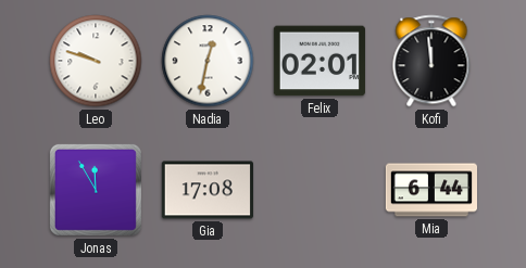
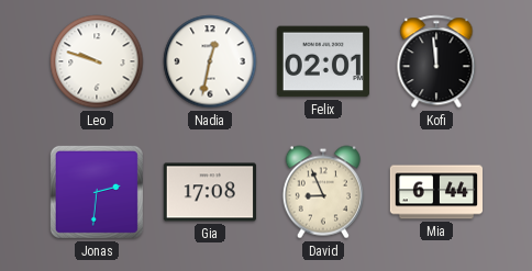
Jonas: 11:55 -> 2:31
David: none -> 8:56
